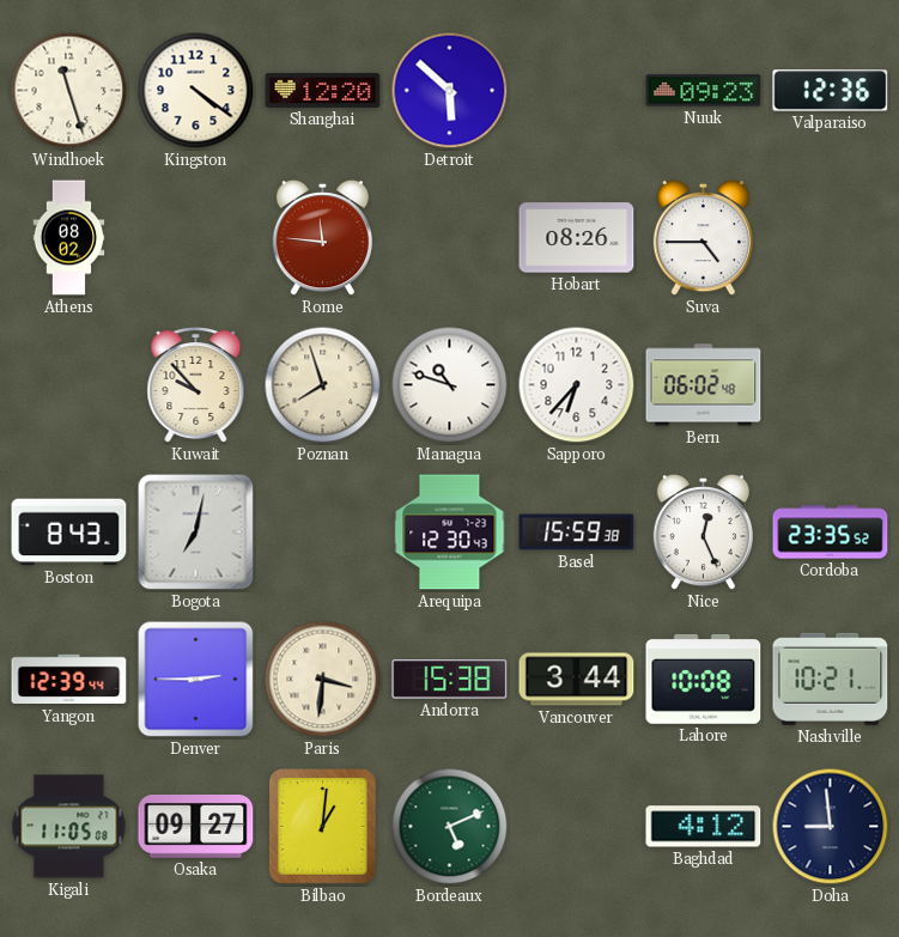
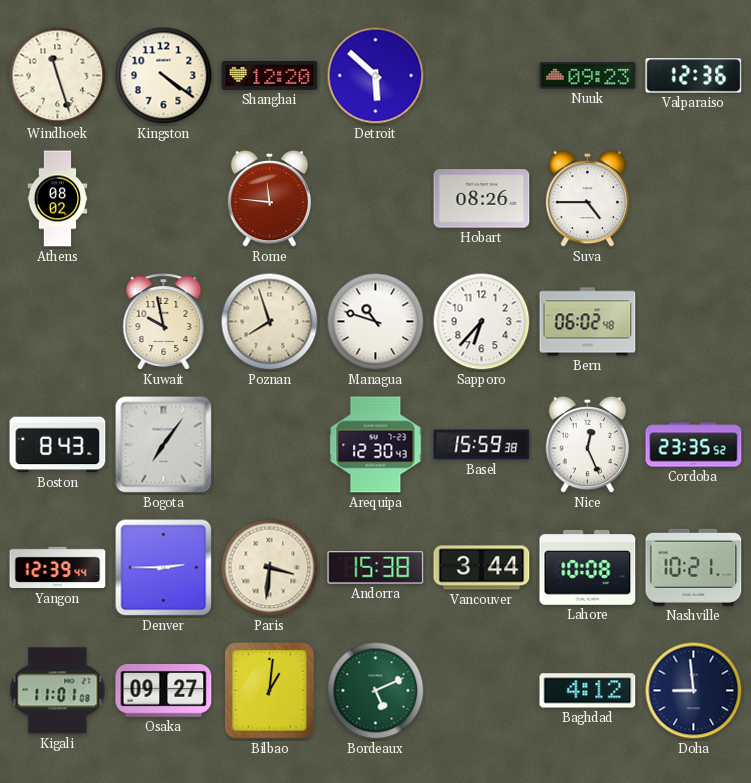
Kuwait: 9:53 -> 9:58
Bogota: 7:02 -> 7:06
Kigali: 11:05 -> 11:01
